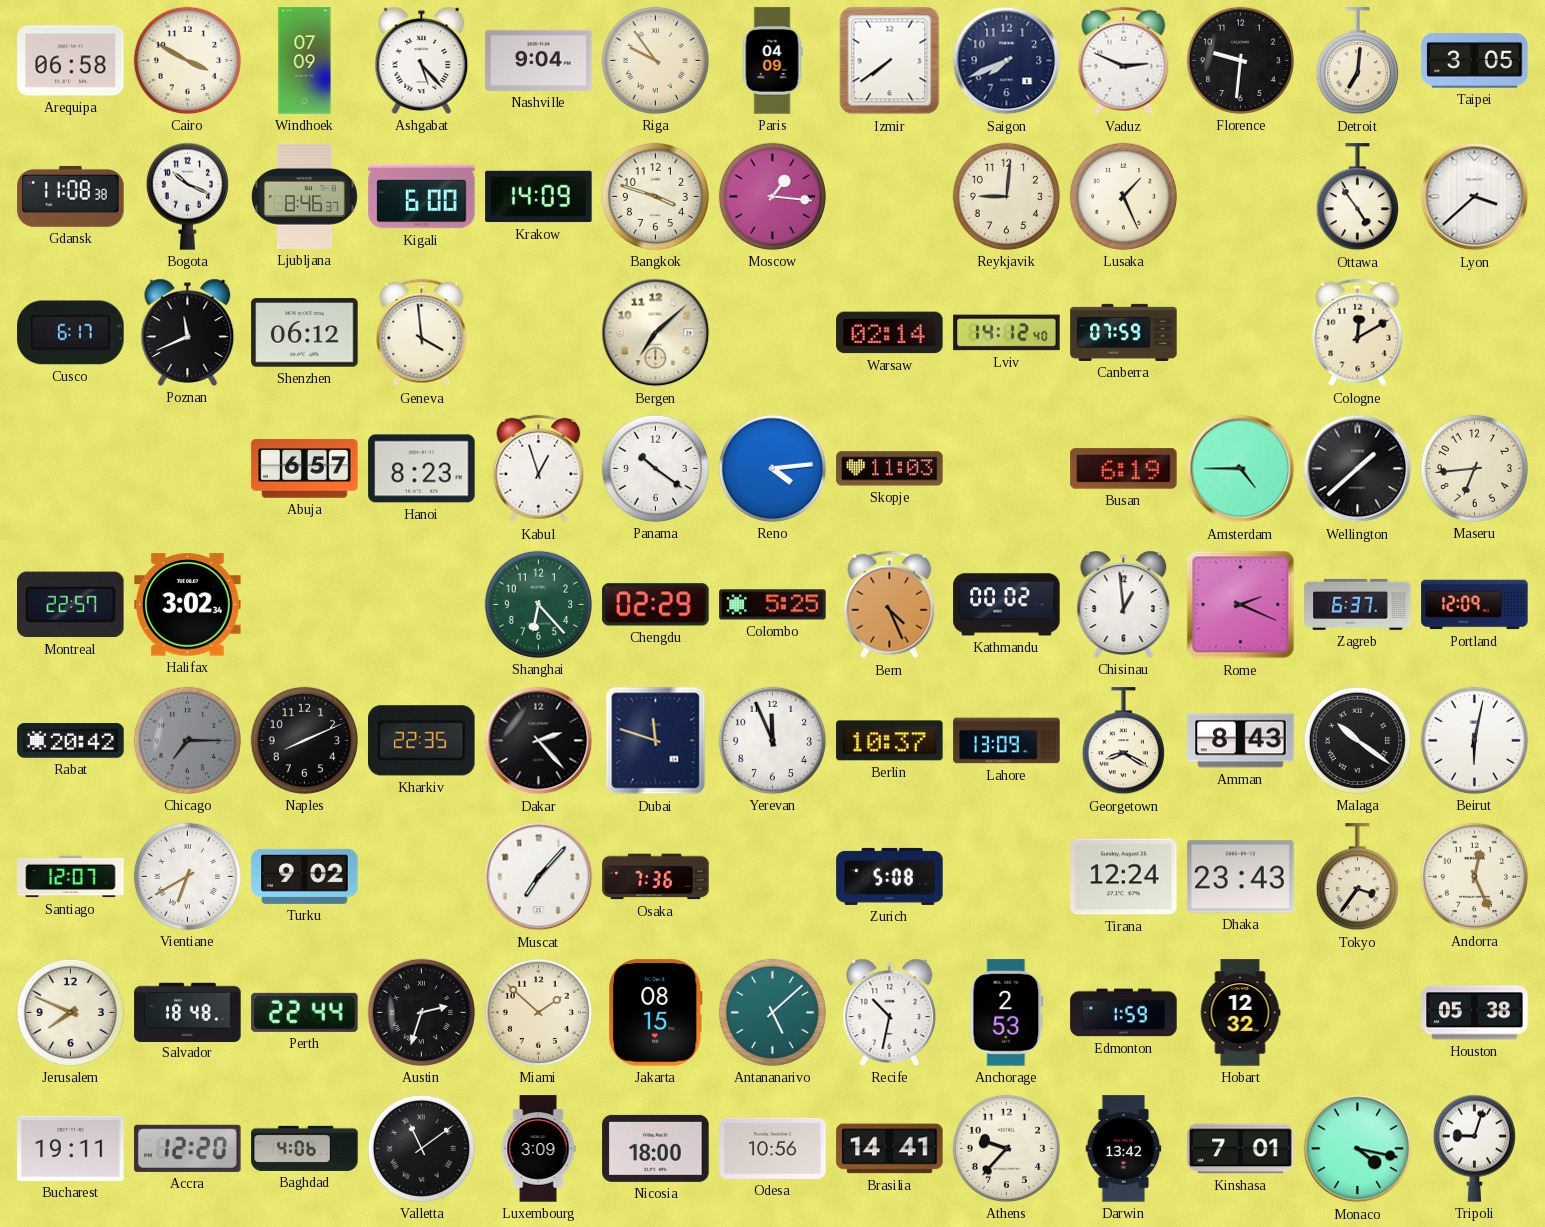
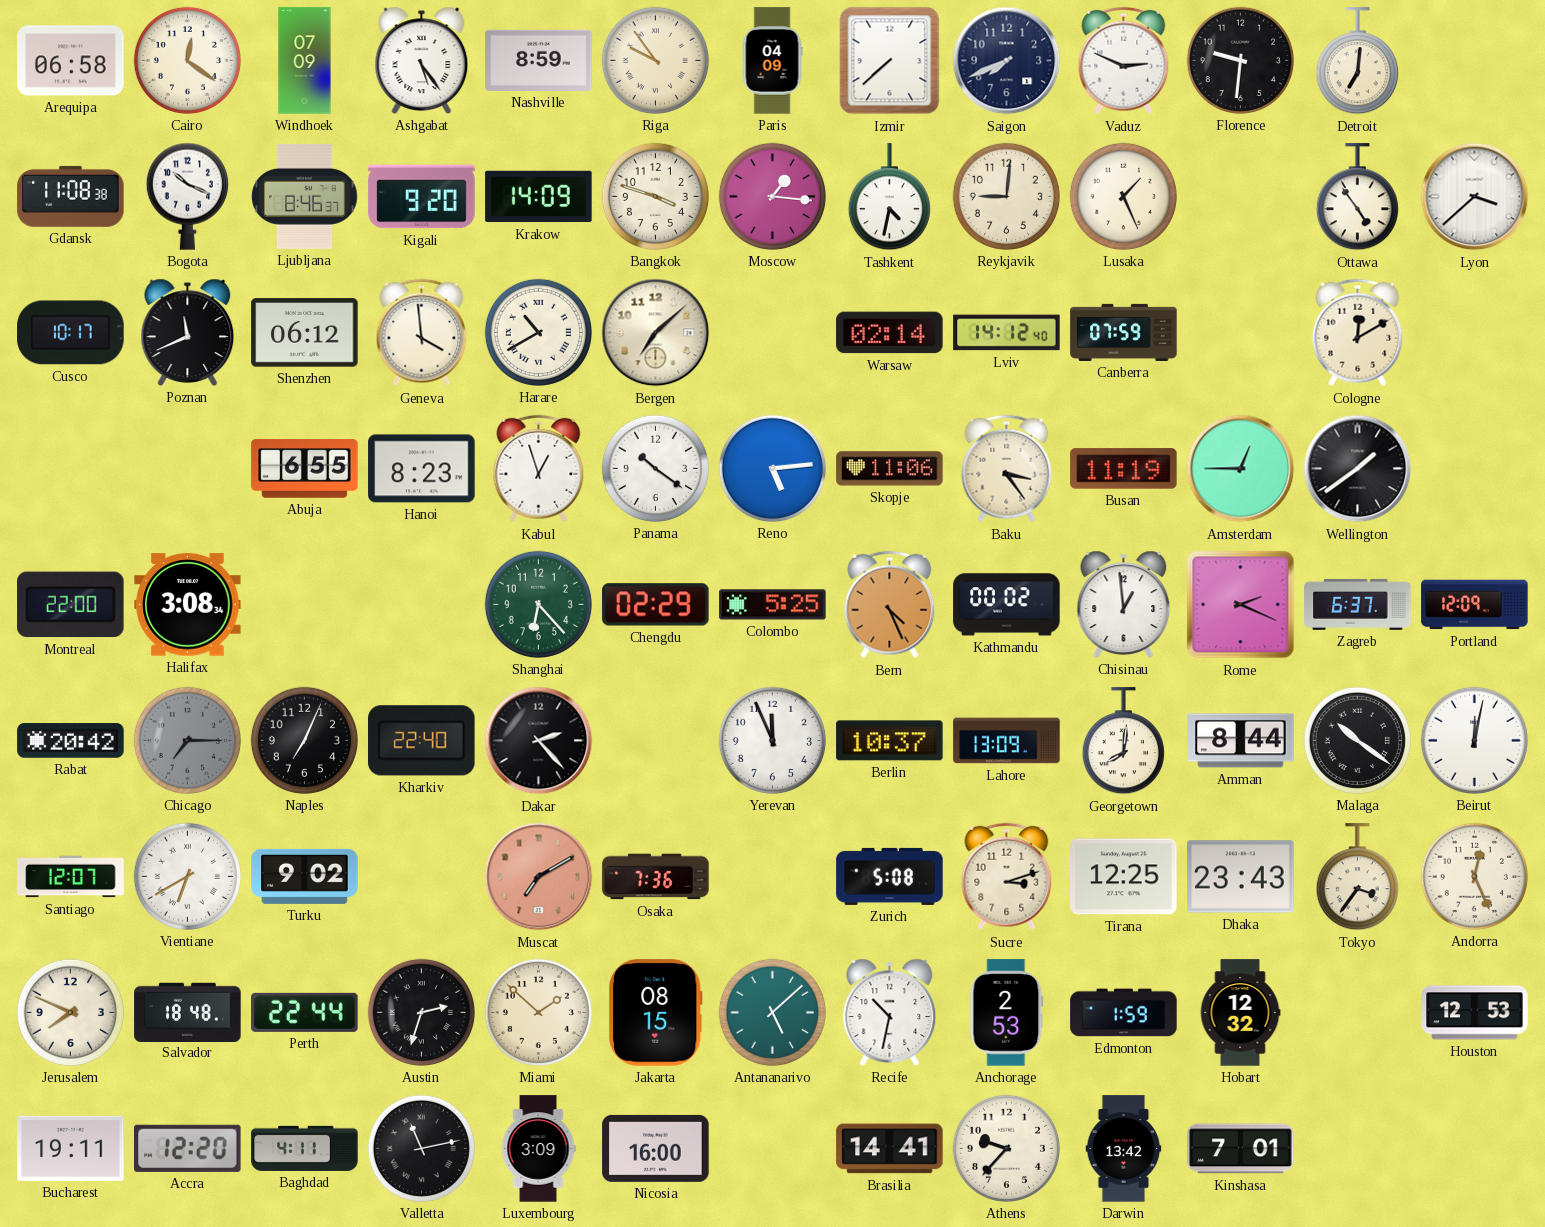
Cairo: 3:50 -> 12:21
Ashgabat: 5:23 -> 5:24
Nashville: 9:04 -> 8:59
Izmir: 7:39 -> 7:38
Taipei: 3:05 -> none
Kigali: 6:00 -> 9:20
Tashkent: none -> 4:32
Cusco: 6:17 -> 10:17
Harare: none -> 10:40
Abuja: 6:57 -> 6:55
Reno: 4:14 -> 5:14
Skopje: 11:03 -> 11:06
Baku: none -> 3:24
Busan: 6:19 -> 11:19
Amsterdam: 4:45 -> 12:45
Wellington: 1:38 -> 1:39
Maseru: 6:44 -> none
Montreal: 22:57 -> 22:00
Halifax: 3:02 -> 3:08
Naples: 8:11 -> 7:04
Kharkiv: 22:35 -> 22:40
Dubai: 11:48 -> none
Georgetown: 8:20 -> 8:01
Amman: 8:43 -> 8:44
Beirut: 6:02 -> 12:02
Muscat: 7:07 -> 7:10
Muscat dial: white -> salmon
Sucre: none -> 3:12
Tirana: 12:24 -> 12:25
Houston: 05:38 -> 12:53
Baghdad: 4:06 -> 4:11
Valletta: 11:09 -> 11:13
Nicosia: 18:00 -> 16:00
Odesa: 10:56 -> none
Monaco: 4:17 -> none
Tripoli: 9:03 -> none
